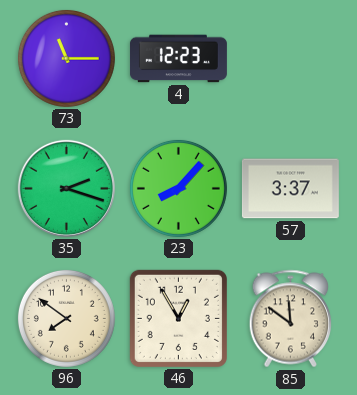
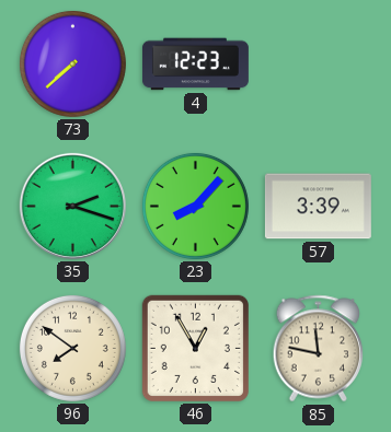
73: 11:15 -> 7:38
57: 3:37 -> 3:39
85: 11:51 -> 11:47
